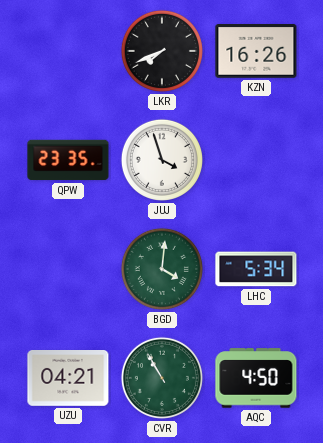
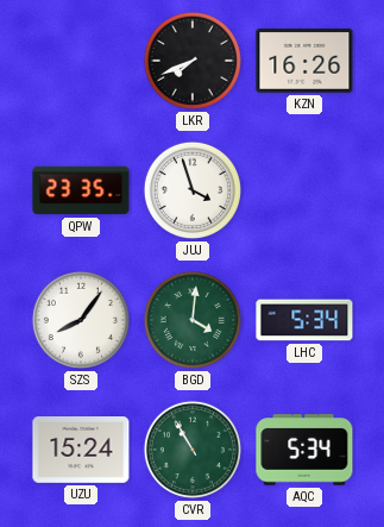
SZS: none -> 8:06
UZU: 04:21 -> 15:24
AQC: 4:50 -> 5:34
